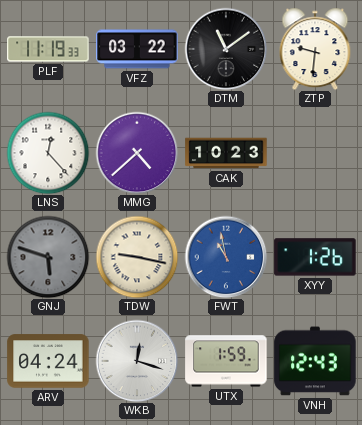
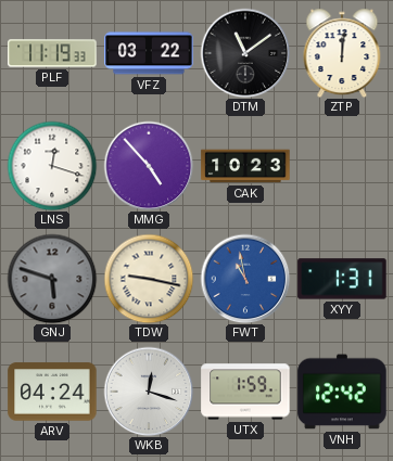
ZTP: 9:31 -> 12:01
LNS: 12:23 -> 12:18
MMG: 4:38 -> 4:53
XYY: 1:26 -> 1:31
VNH: 12:43 -> 12:42
